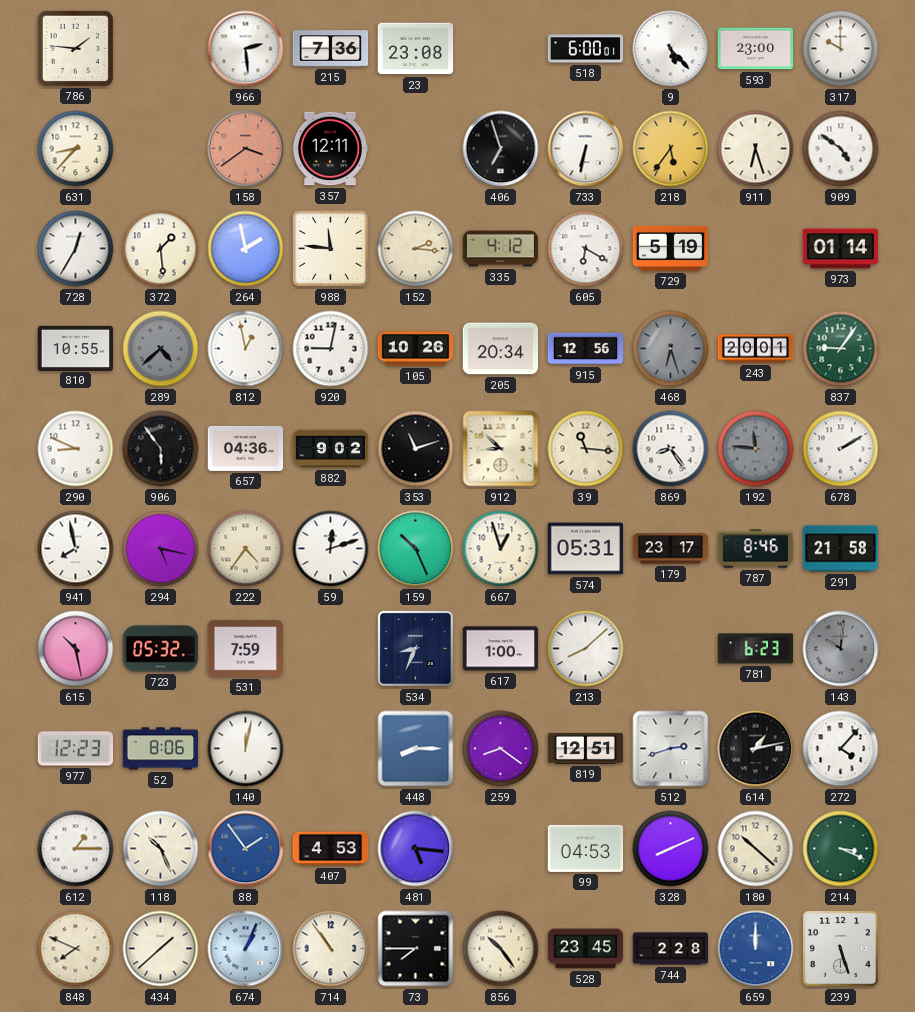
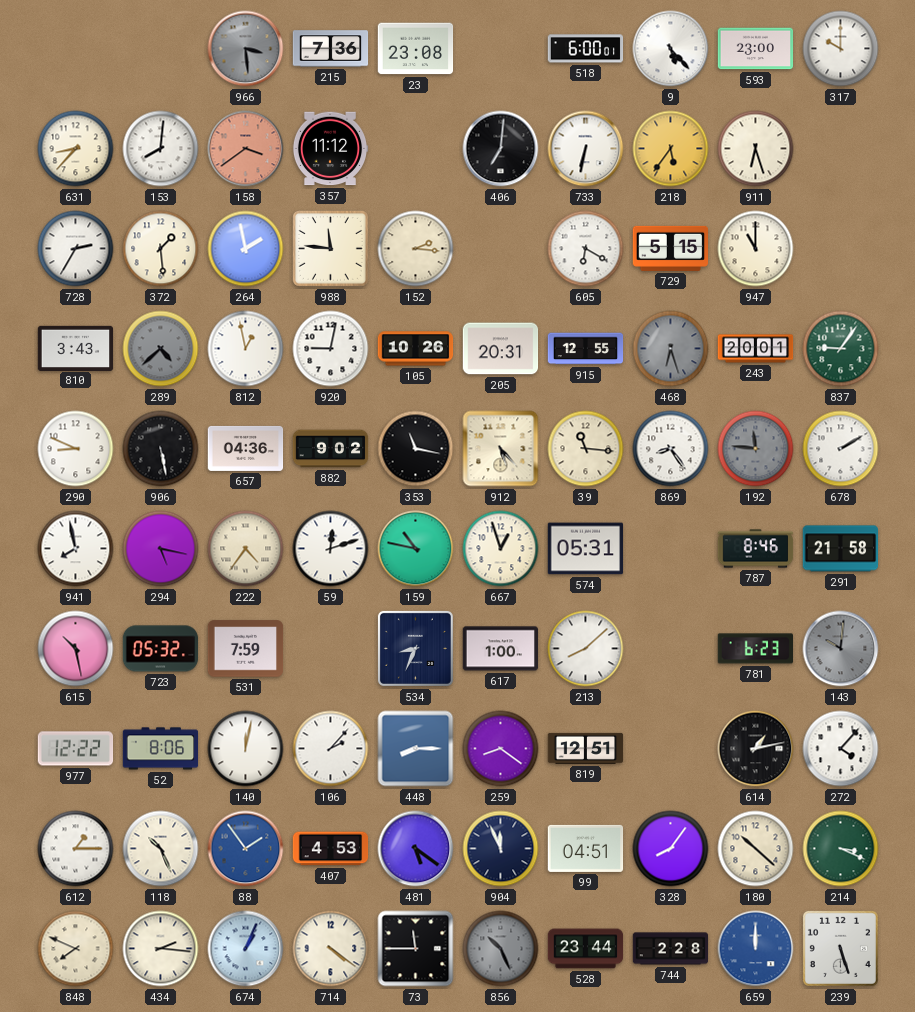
786: 1:46 -> none
966: 2:29 -> 3:29
966 dial: white -> grey
153: none -> 8:01
357: 12:11 -> 11:12
406: 6:57 -> 7:01
909: 4:51 -> none
728: 12:35 -> 2:35
335: 4:12 -> none
729: 5:19 -> 5:15
947: none -> 11:00
973: 01:14 -> none
810: 10:55 -> 3:43
205: 20:34 -> 20:31
915: 12:56 -> 12:55
906: 5:54 -> 5:28
353: 11:12 -> 11:17
912: 8:52 -> 5:23
159: 10:26 -> 10:47
179: 23:17 -> none
977: 12:23 -> 12:22
106: none -> 2:07
512: 2:42 -> none
481: 5:16 -> 5:21
904: none -> 11:56
99: 04:53 -> 04:51
328: 8:11 -> 8:06
434: 1:38 -> 2:16
714: 10:54 -> 4:21
73: 7:45 -> 11:45
856: 10:24 -> 10:26
856 dial: cream -> grey
528: 23:45 -> 23:44
